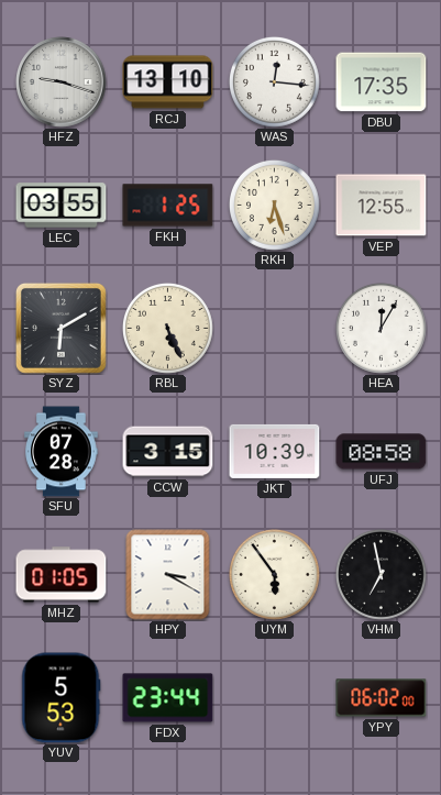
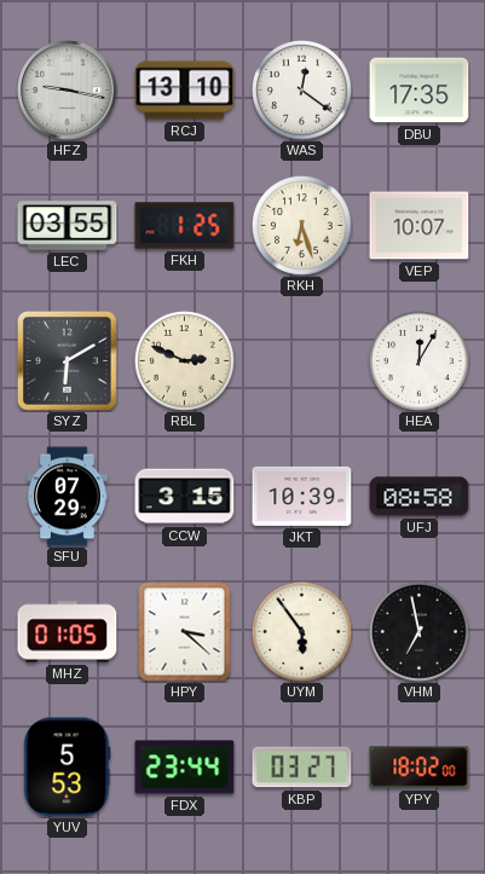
HFZ: 9:18 -> 9:17
WAS: 12:16 -> 12:21
VEP: 12:55 -> 10:07
RBL: 5:26 -> 2:49
SFU: 07:28 -> 07:29
HPY: 3:20 -> 3:22
KBP: none -> 03:27
YPY: 06:02 -> 18:02
